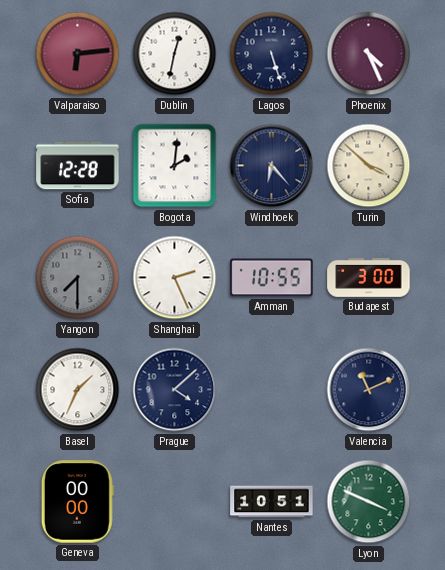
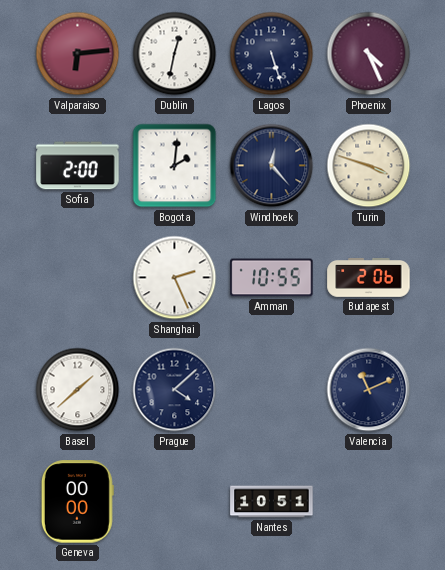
Sofia: 12:28 -> 2:00
Windhoek: 6:23 -> 12:23
Turin: 3:52 -> 3:48
Yangon: 7:30 -> none
Budapest: 3:00 -> 2:06
Basel: 1:34 -> 1:38
Lyon: 3:49 -> none
